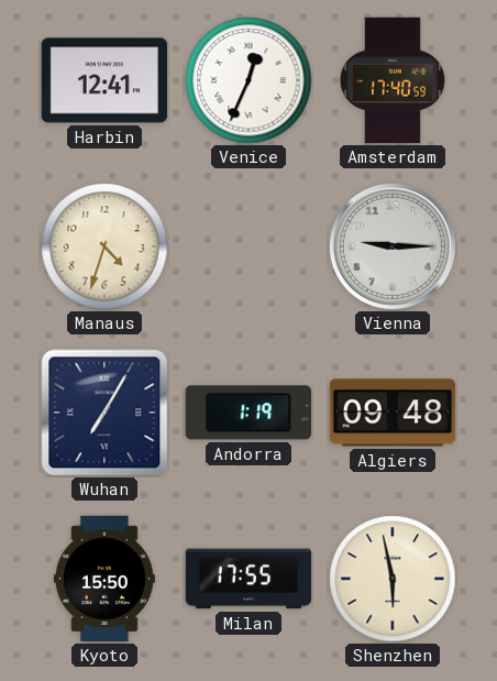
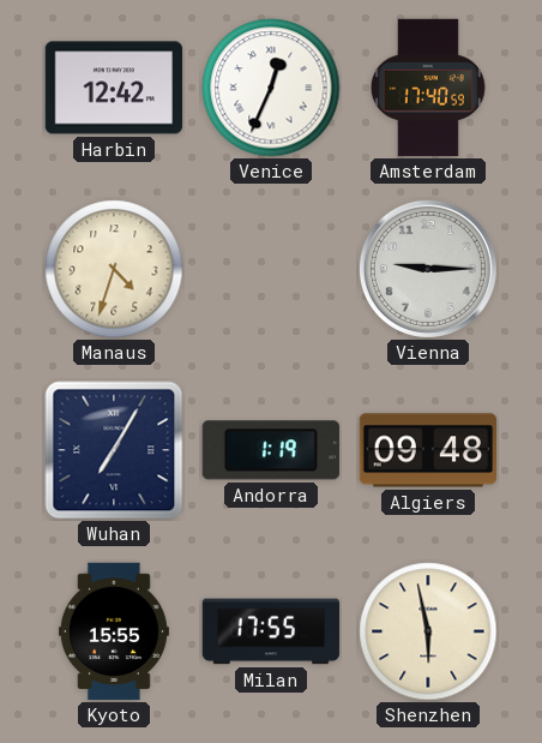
Harbin: 12:41 -> 12:42
Kyoto: 15:50 -> 15:55
